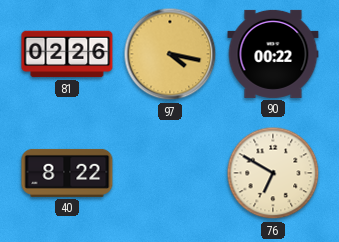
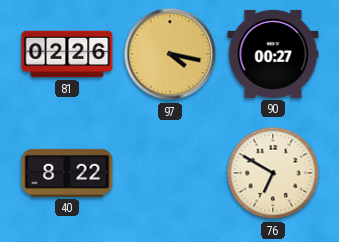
90: 00:22 -> 00:27
